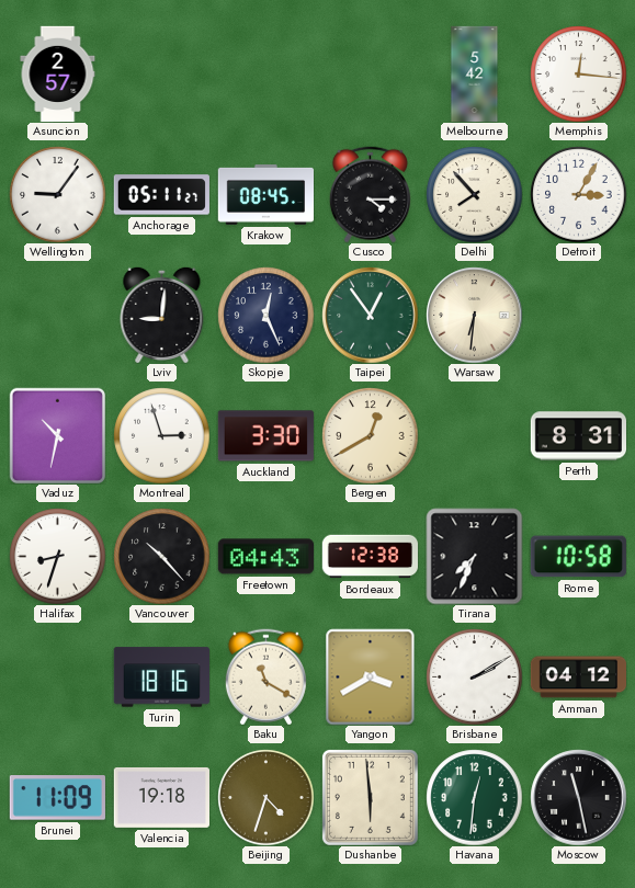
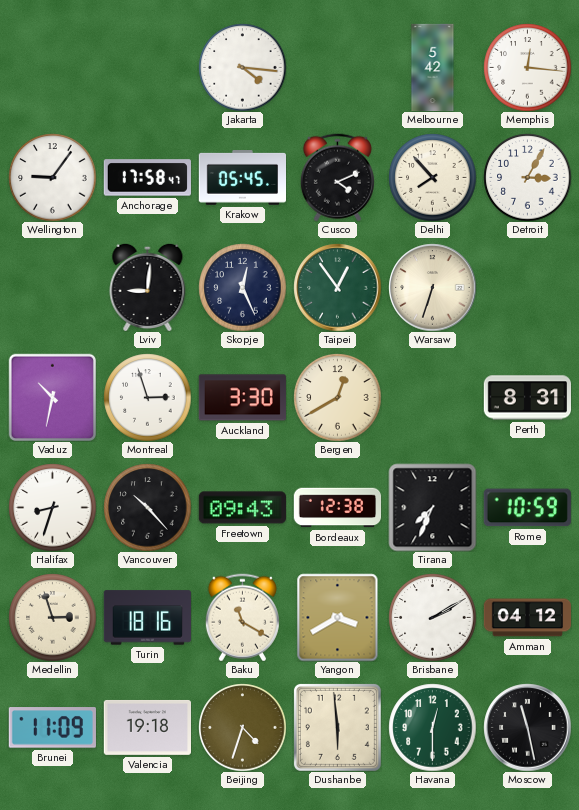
Asuncion: 2:57 -> none
Jakarta: none -> 4:16
Anchorage: 05:11 -> 17:58
Krakow: 08:45 -> 05:45
Cusco: 4:15 -> 4:11
Warsaw: 6:31 -> 6:33
Freetown: 04:43 -> 09:43
Rome: 10:58 -> 10:59
Medellin: none -> 2:57
Havana: 12:31 -> 12:30
